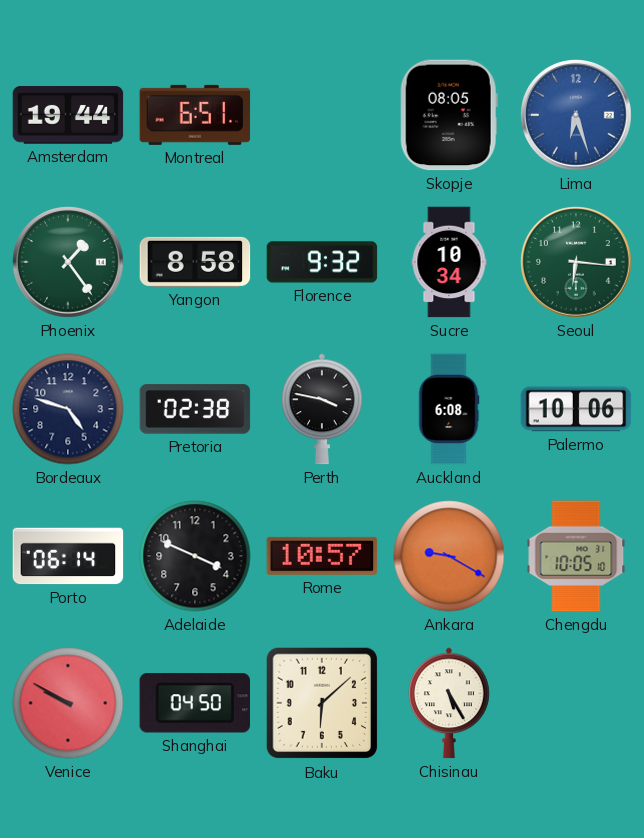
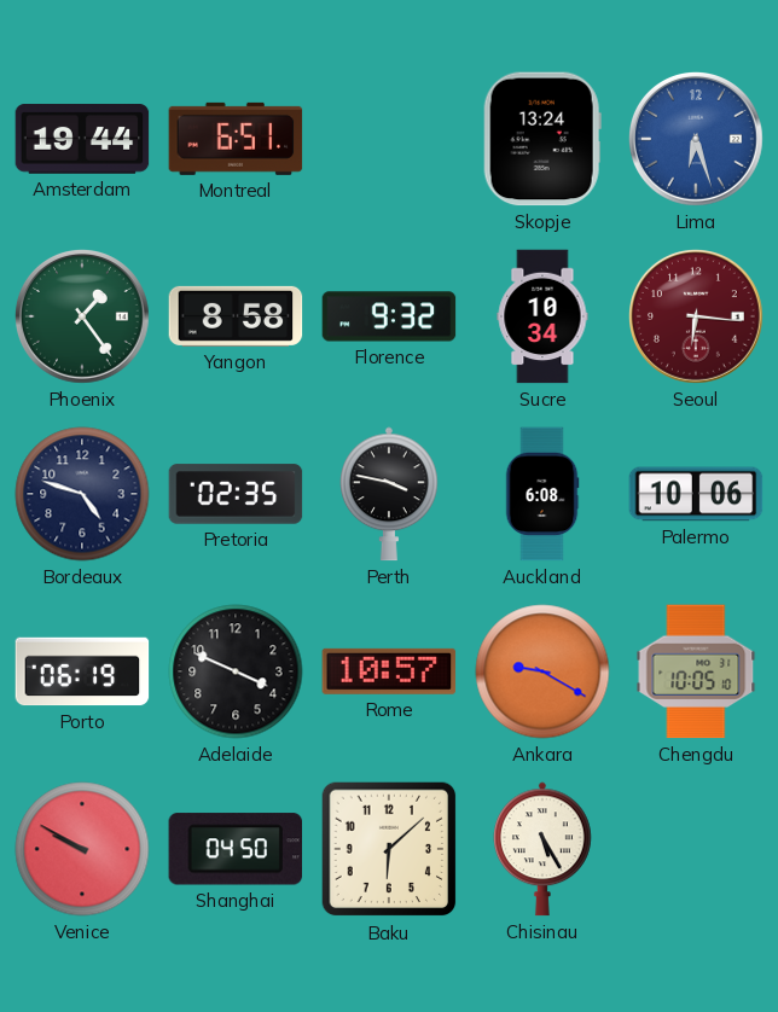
Skopje: 08:05 -> 13:24
Seoul dial: green -> burgundy
Pretoria: 02:38 -> 02:35
Porto: 06:14 -> 06:19
